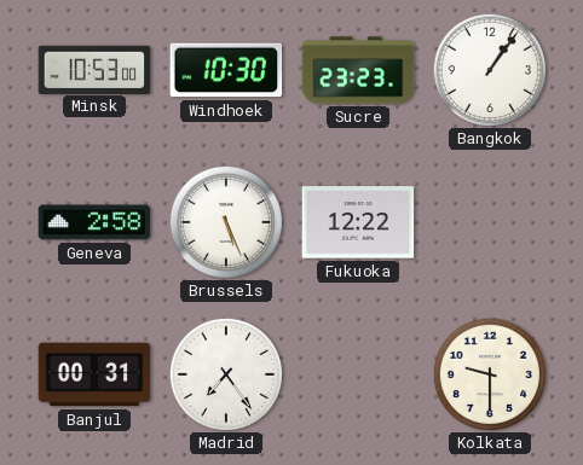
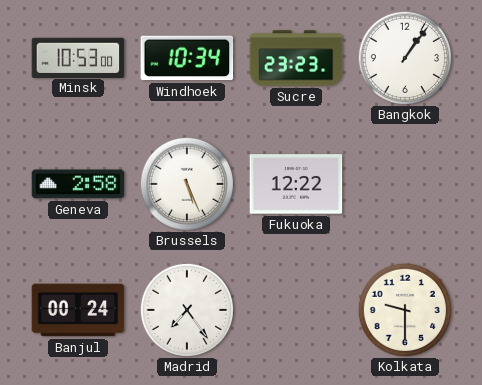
Windhoek: 10:30 -> 10:34
Banjul: 00:31 -> 00:24
